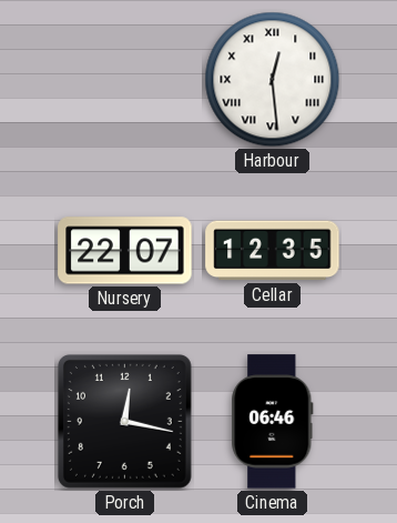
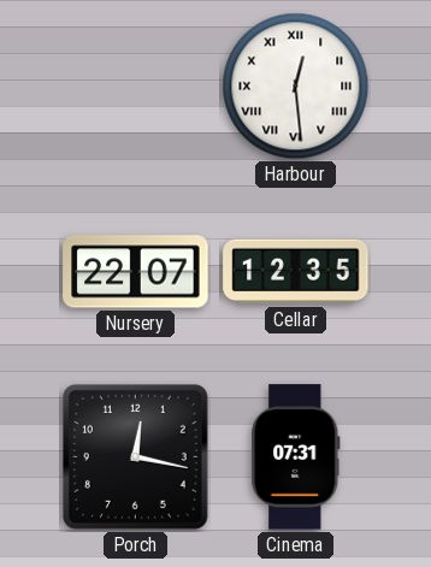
Cinema: 06:46 -> 07:31
